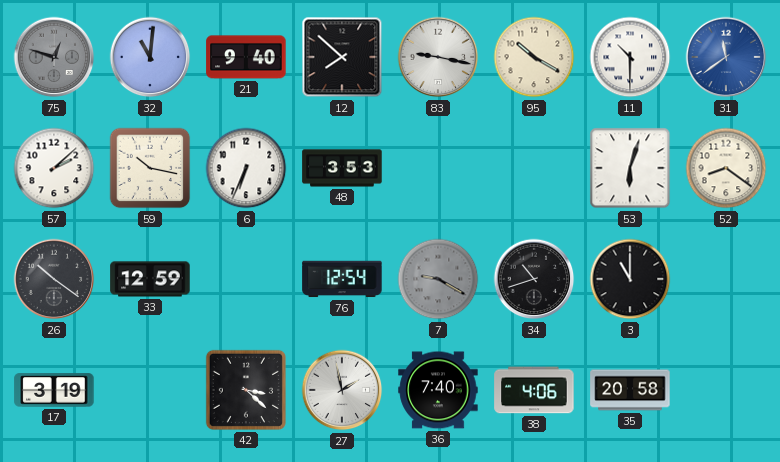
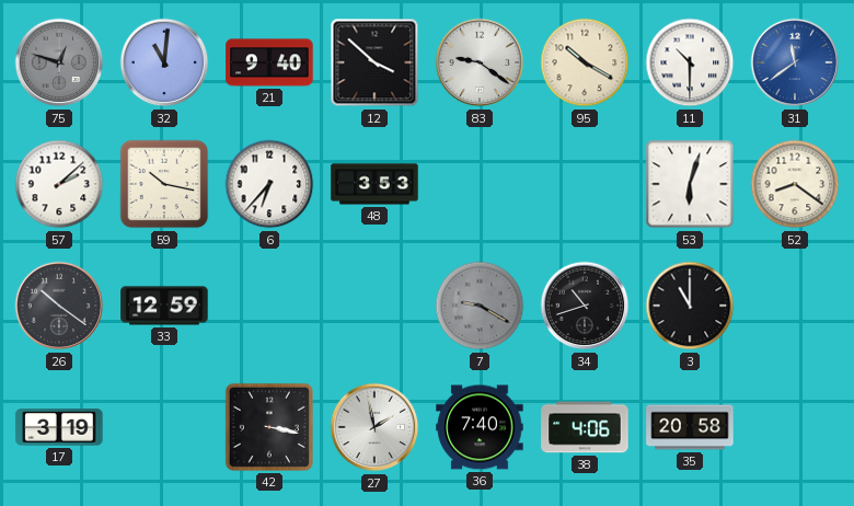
12: 7:52 -> 3:52
83: 9:17 -> 9:21
6: 6:34 -> 6:37
76: 12:54 -> none
42: 3:22 -> 3:17
